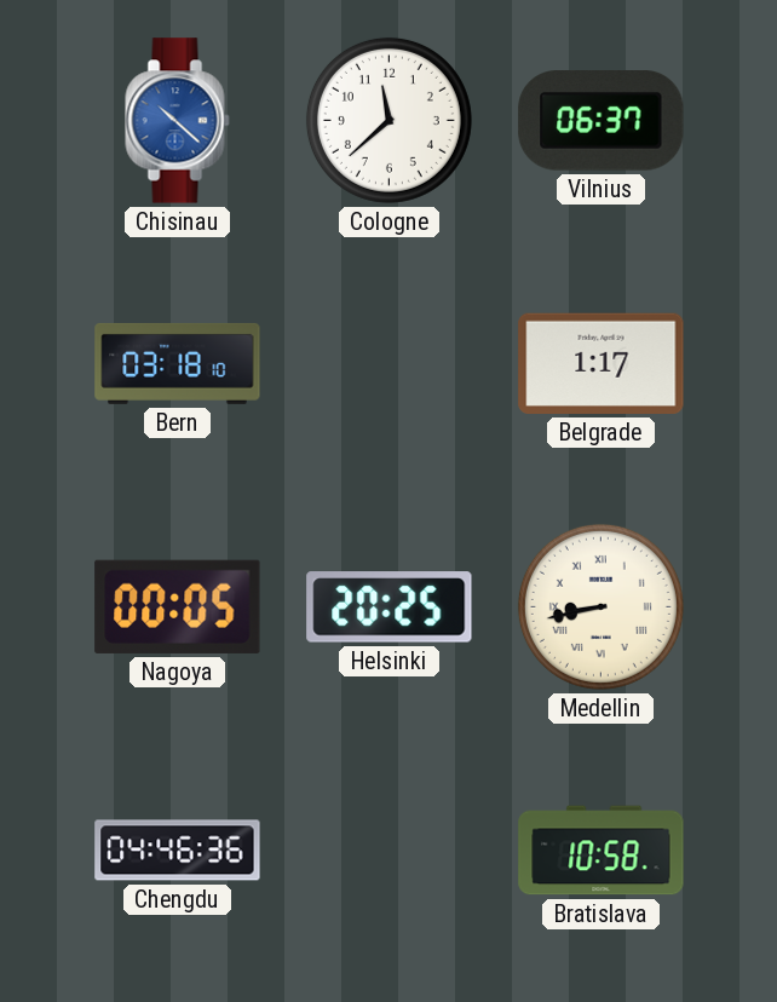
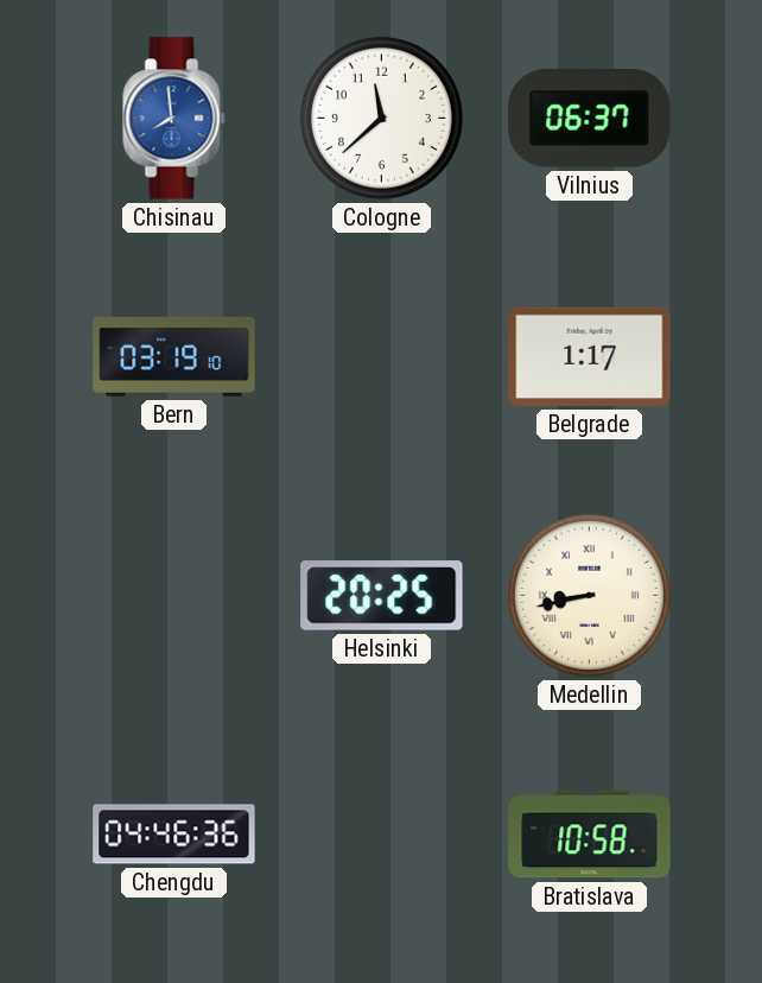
Chisinau: 10:22 -> 7:59
Bern: 03:18 -> 03:19
Nagoya: 00:05 -> none
